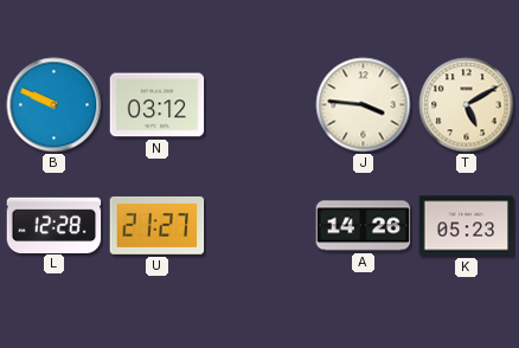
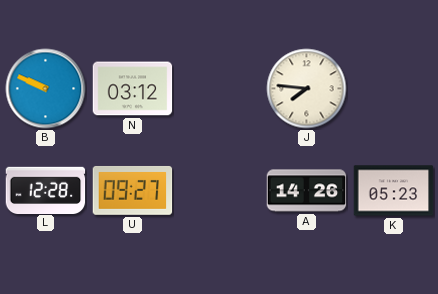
J: 3:46 -> 7:46
T: 5:10 -> none
U: 21:27 -> 09:27
